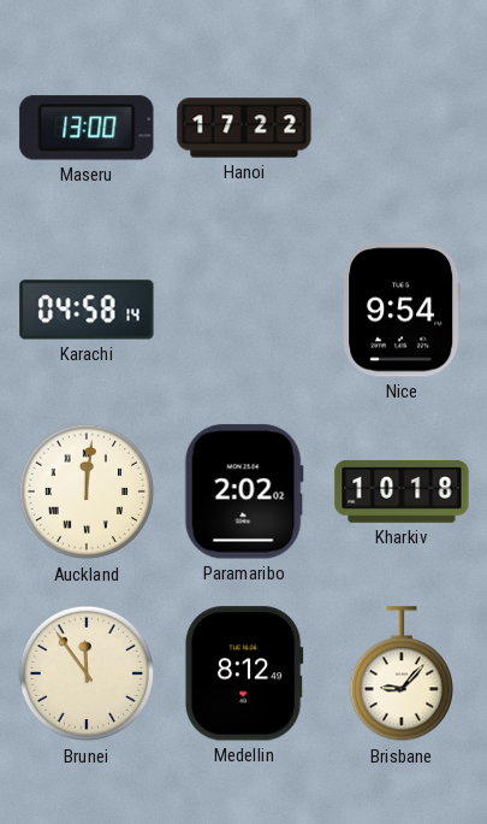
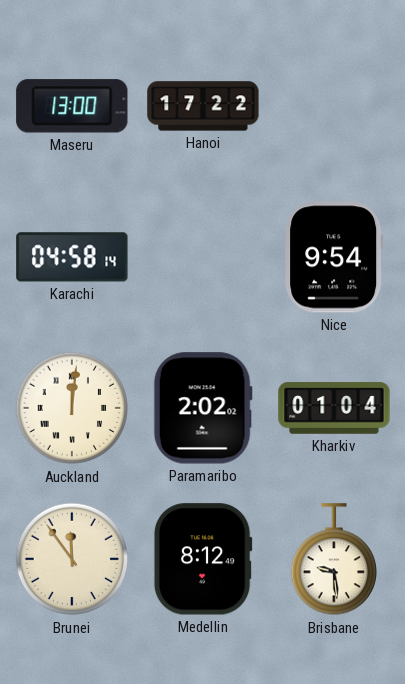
Kharkiv: 10:18 -> 01:04
Brisbane: 9:07 -> 9:29
